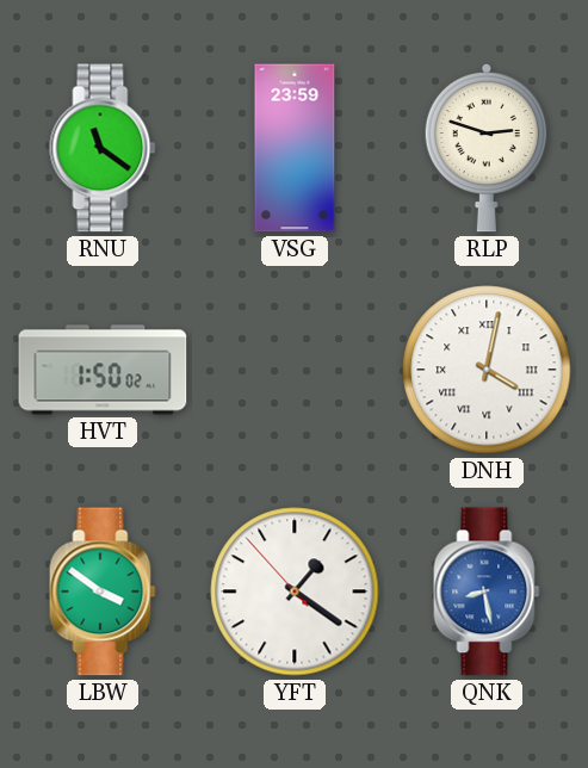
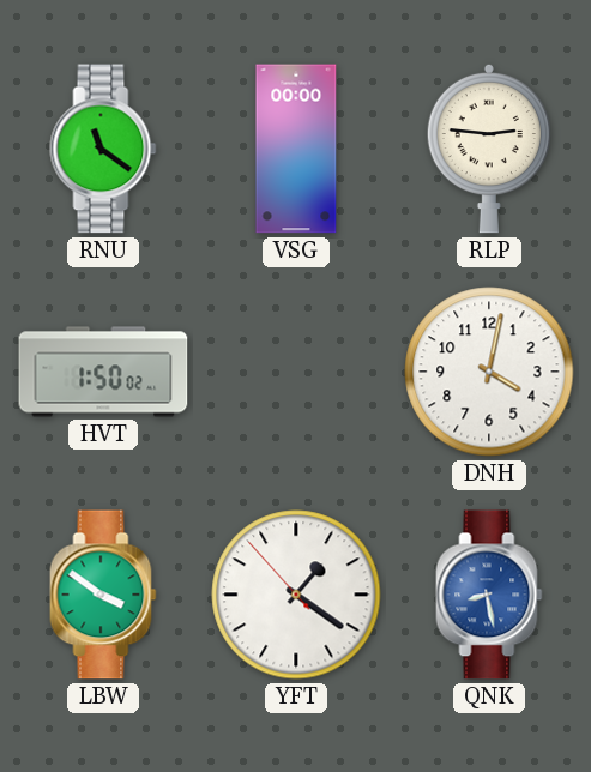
VSG: 23:59 -> 00:00
RLP: 2:48 -> 2:46
DNH numerals: Roman -> Arabic
